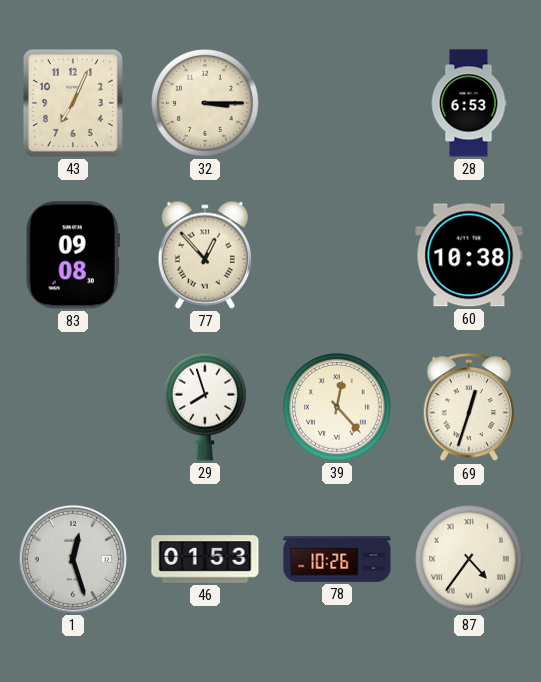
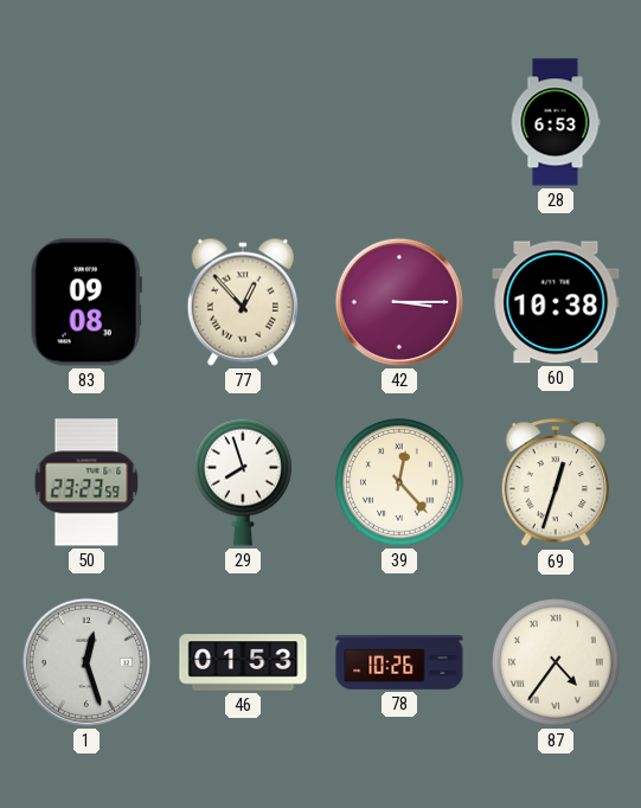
43: 7:04 -> none
32: 3:15 -> none
42: none -> 3:15
50: none -> 23:23
